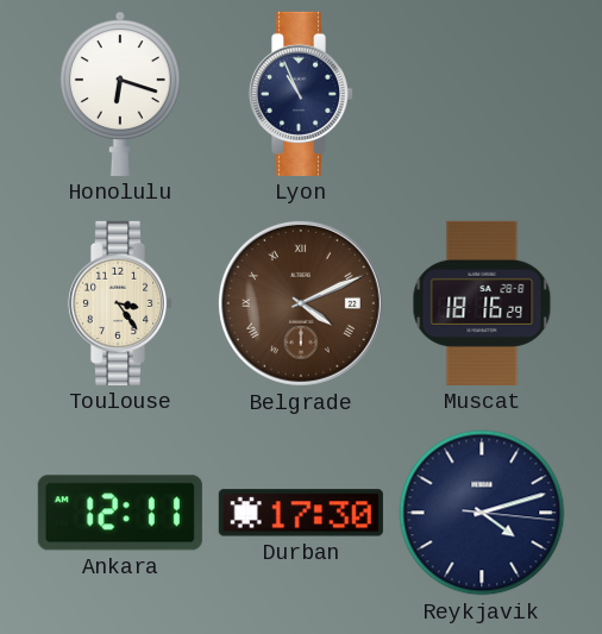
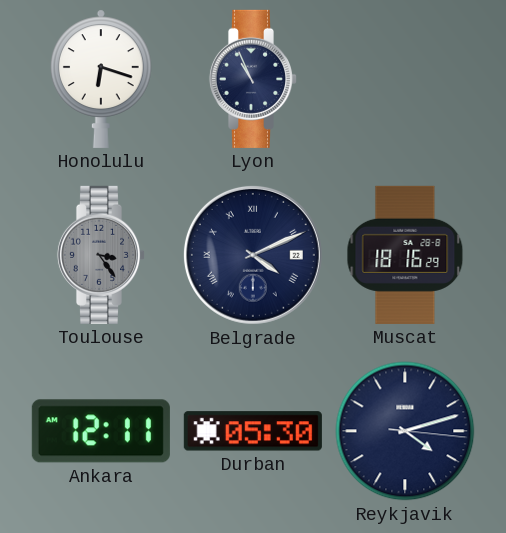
Toulouse dial: cream -> grey
Belgrade dial: brown -> navy
Durban: 17:30 -> 05:30
